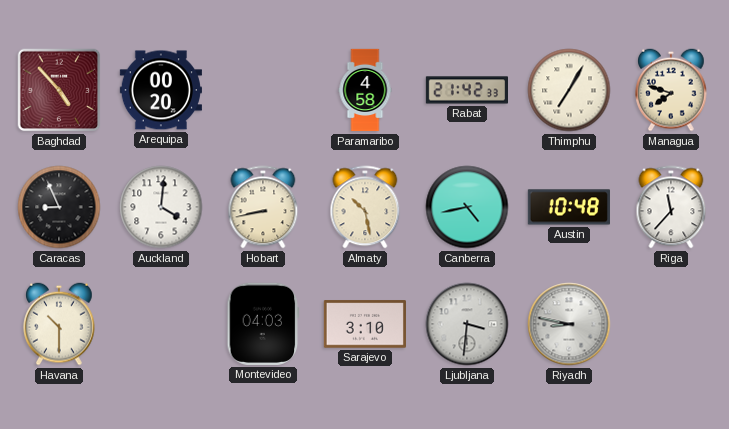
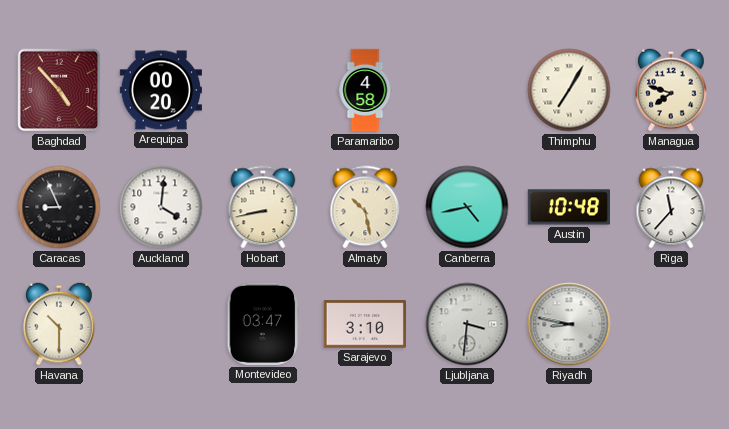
Rabat: 21:42 -> none
Montevideo: 04:03 -> 03:47
